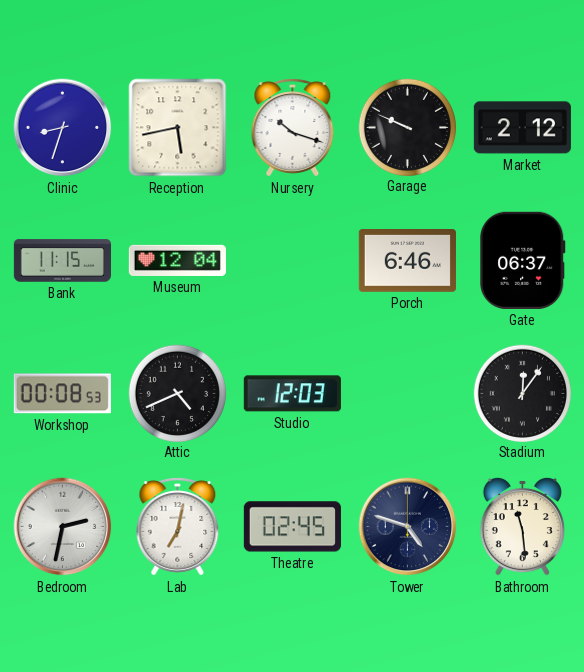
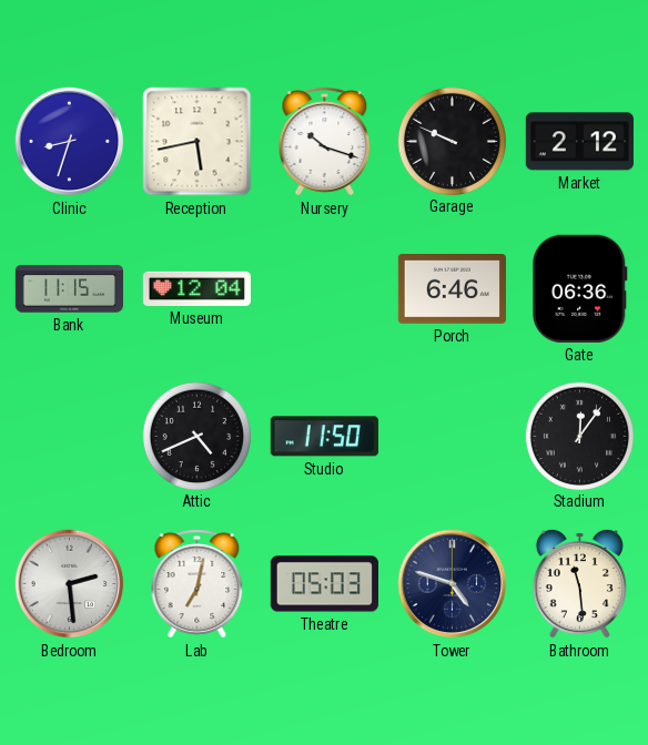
Gate: 06:37 -> 06:36
Workshop: 00:08 -> none
Studio: 12:03 -> 11:50
Bedroom: 2:32 -> 2:29
Theatre: 02:45 -> 05:03
